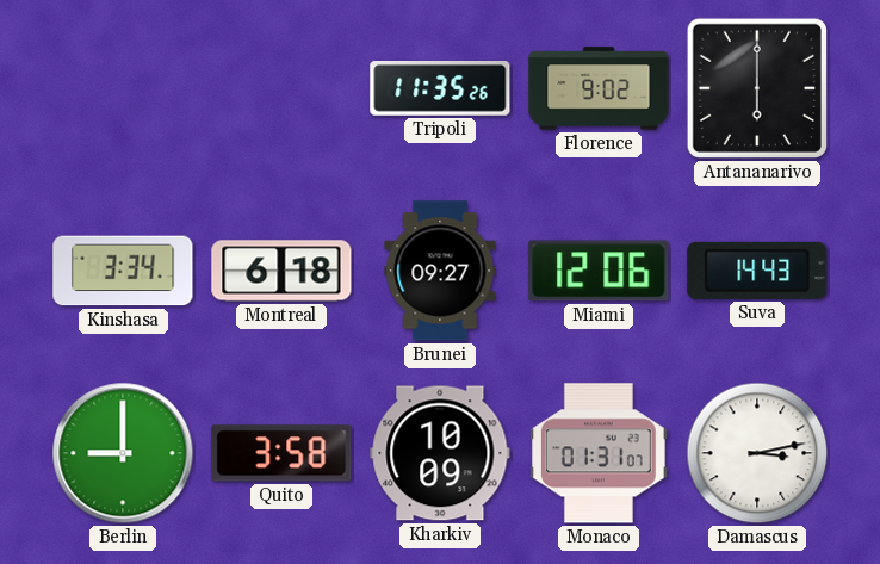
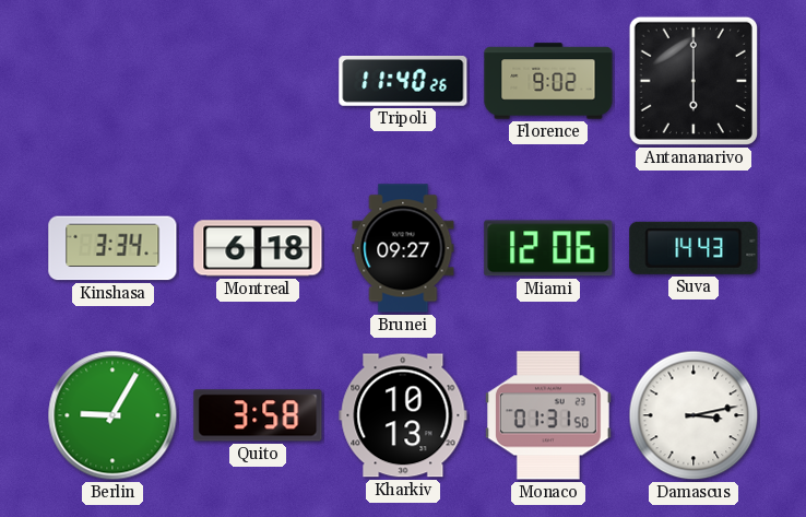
Tripoli: 11:35 -> 11:40
Berlin: 9:00 -> 9:05
Kharkiv: 10:09 -> 10:13
Monaco: 01:31:07 -> 01:31:50
